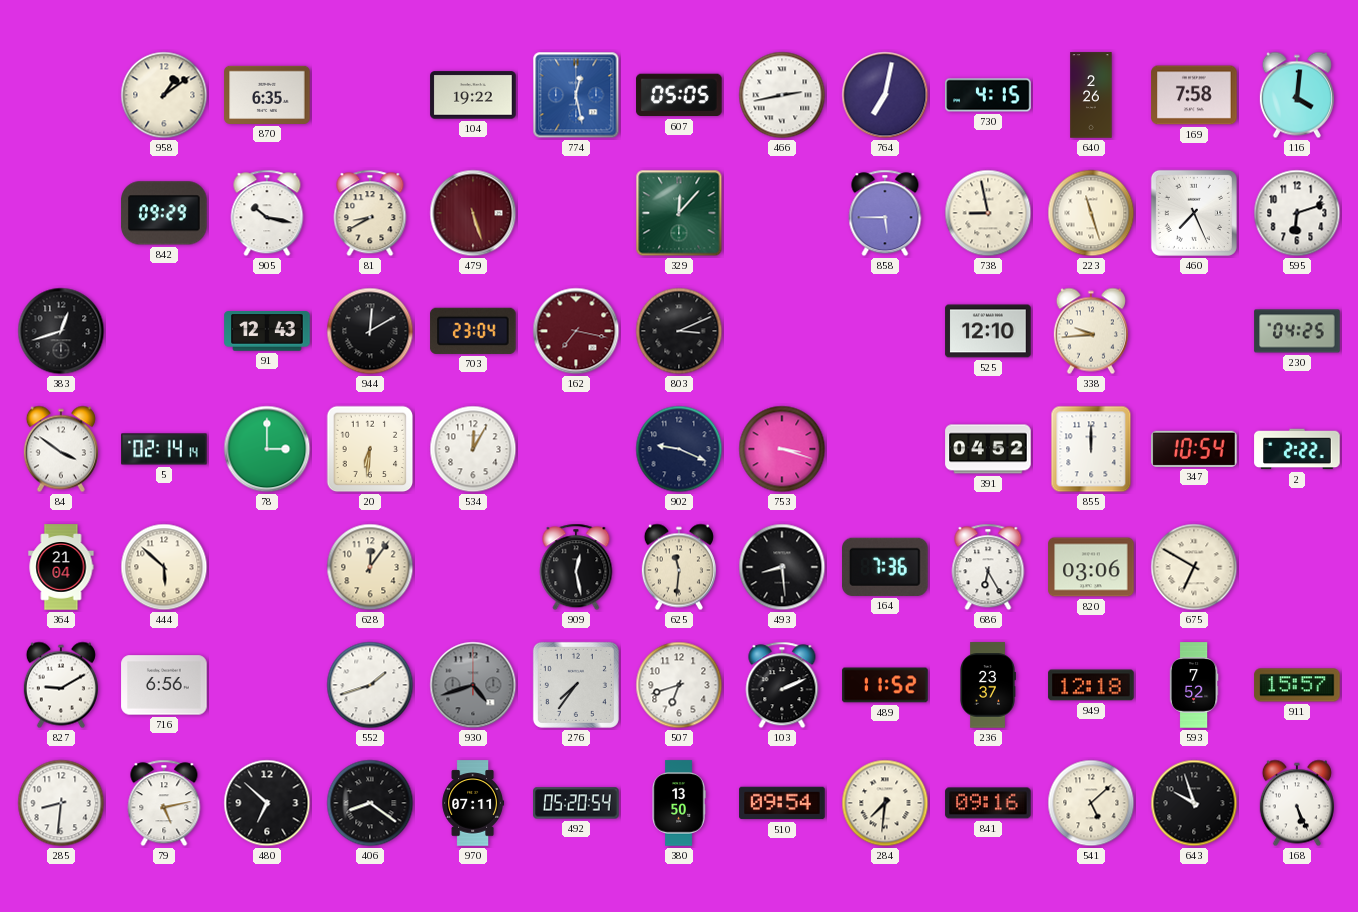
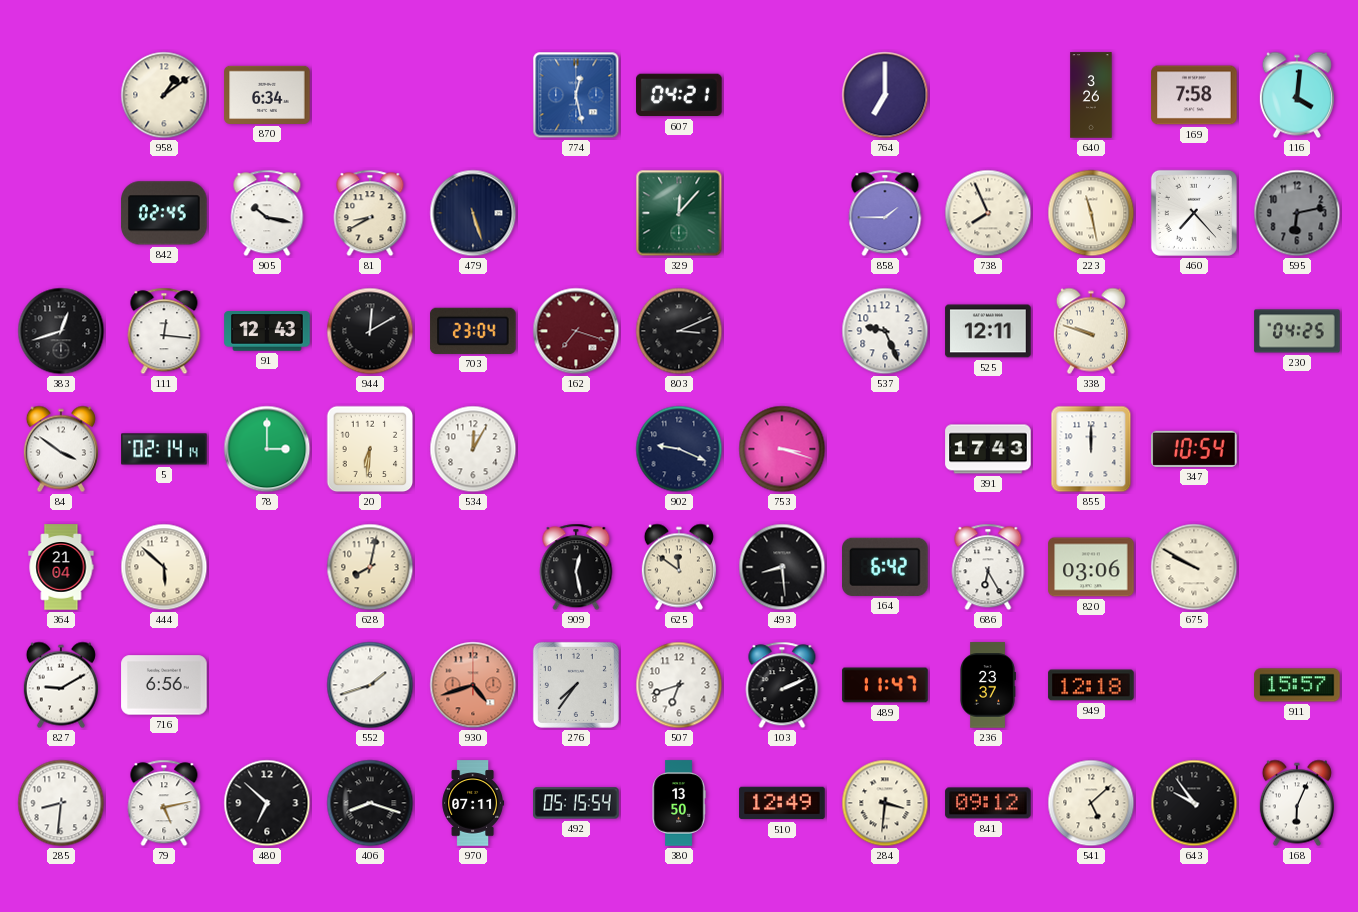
870: 6:35 -> 6:34
104: 19:22 -> none
607: 05:05 -> 04:21
466: 2:43 -> none
764: 7:02 -> 7:00
730: 4:15 -> none
640: 2:26 -> 3:26
842: 09:29 -> 02:45
479 dial: burgundy -> navy
858: 5:45 -> 1:45
738: 8:58 -> 7:56
223: 11:27 -> 11:28
460: 7:26 -> 7:23
595: 6:12 -> 6:13
595 dial: white -> grey
111: none -> 12:16
162: 7:17 -> 7:18
537: none -> 9:26
525: 12:10 -> 12:11
338: 9:44 -> 9:48
391: 04:52 -> 17:43
2: 2:22 -> none
628: 12:06 -> 8:02
625: 11:31 -> 11:51
164: 7:36 -> 6:42
675: 6:50 -> 9:50
930 dial: grey -> salmon
489: 11:52 -> 11:47
593: 7:52 -> none
406: 8:21 -> 8:18
492: 05:20 -> 05:15
510: 09:54 -> 12:49
284: 7:31 -> 3:31
841: 09:16 -> 09:12
643: 9:57 -> 9:54
168: 5:26 -> 6:04
